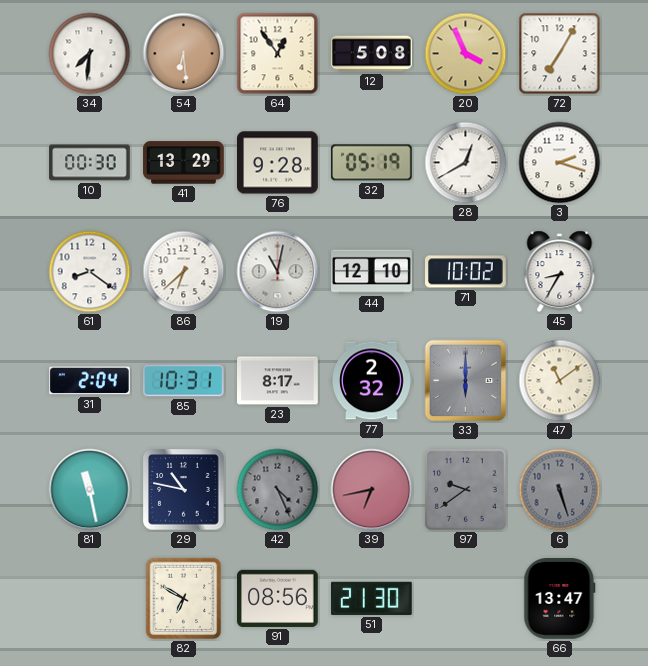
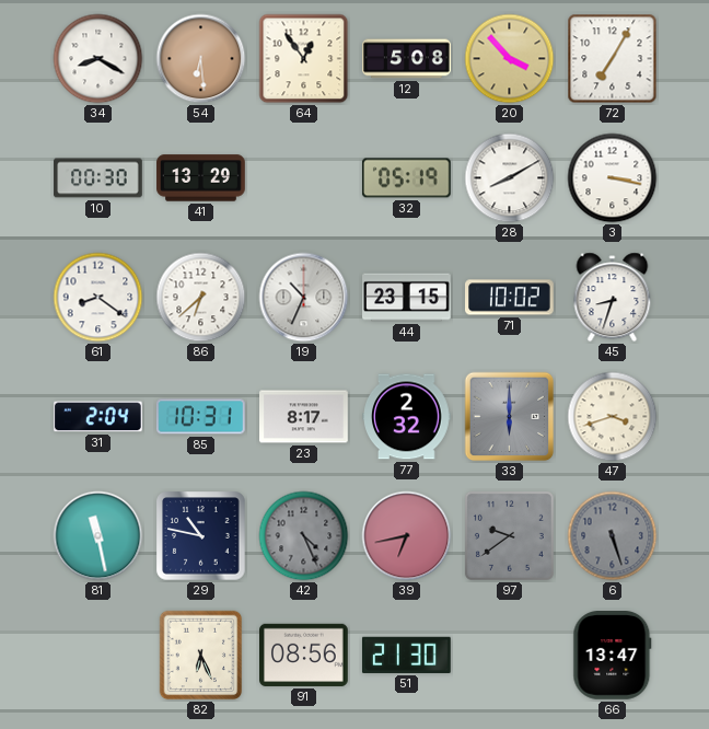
34: 7:31 -> 8:20
20: 3:56 -> 3:53
76: 9:28 -> none
28: 12:40 -> 8:10
3: 2:18 -> 3:17
19: 11:02 -> 10:34
44: 12:10 -> 23:15
45: 8:35 -> 8:33
47: 11:09 -> 3:42
82: 6:50 -> 6:26
